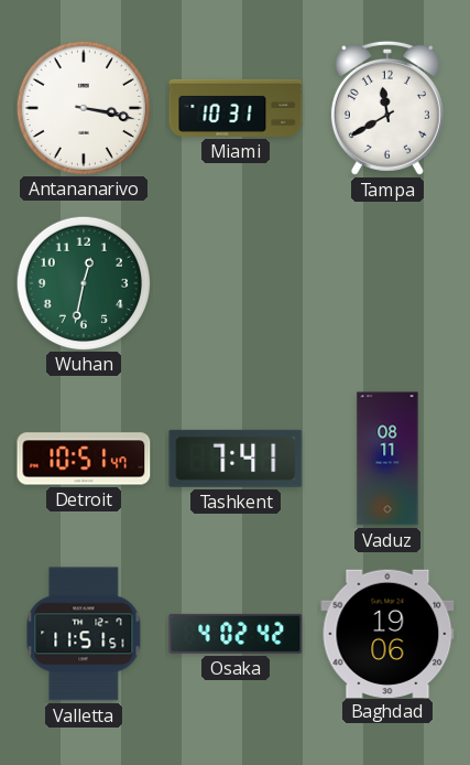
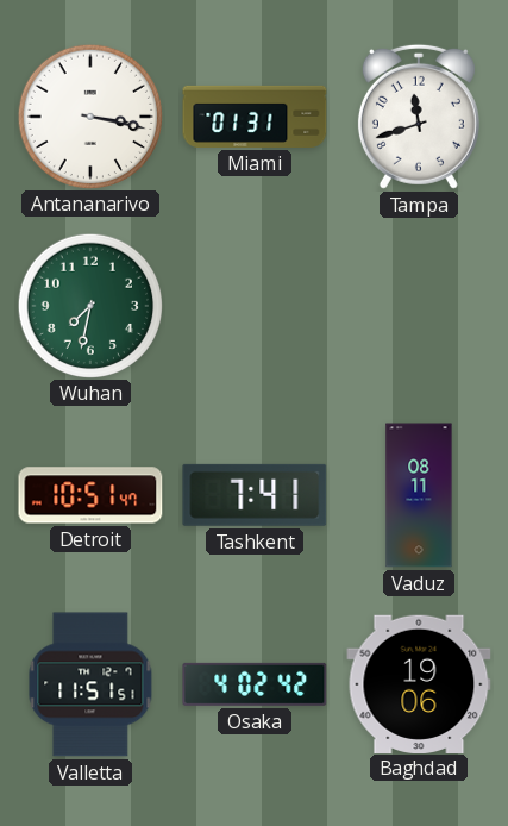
Miami: 10:31 -> 01:31
Tampa: 11:40 -> 11:42
Wuhan: 12:32 -> 7:32
